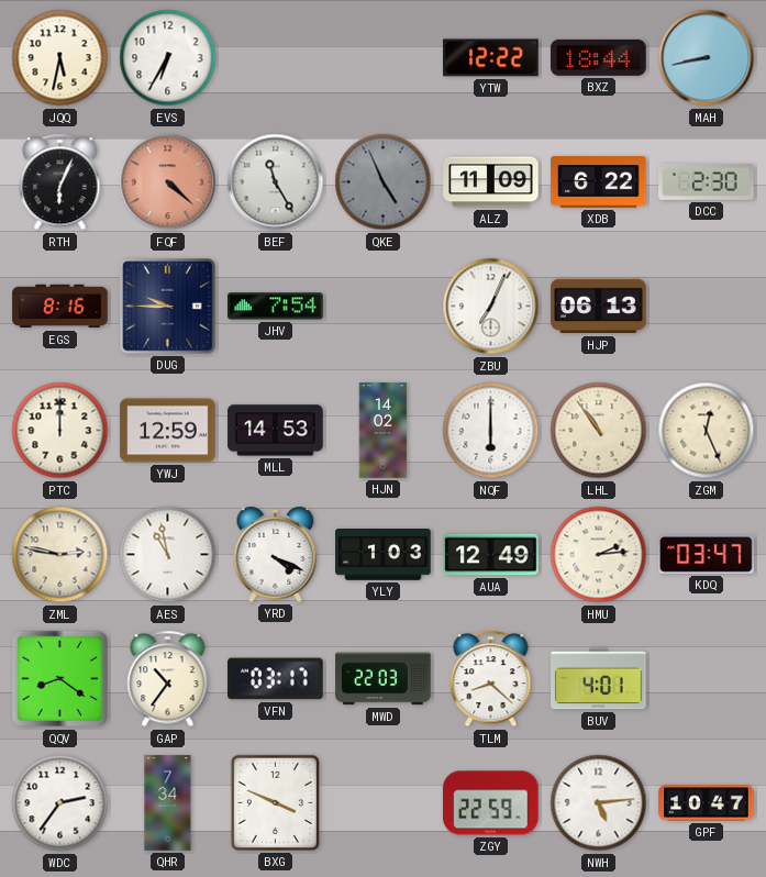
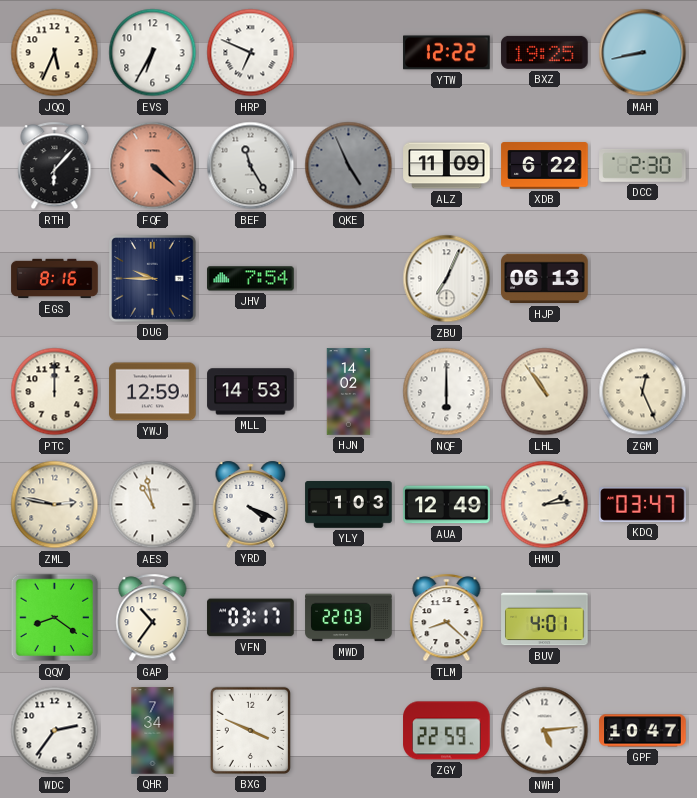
JQQ: 5:32 -> 5:34
HRP: none -> 6:49
BXZ: 18:44 -> 19:25
RTH: 6:04 -> 6:07
